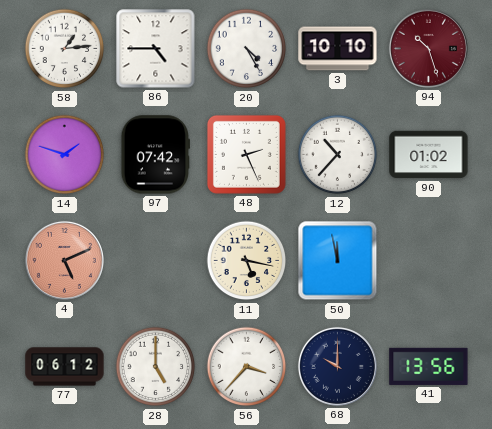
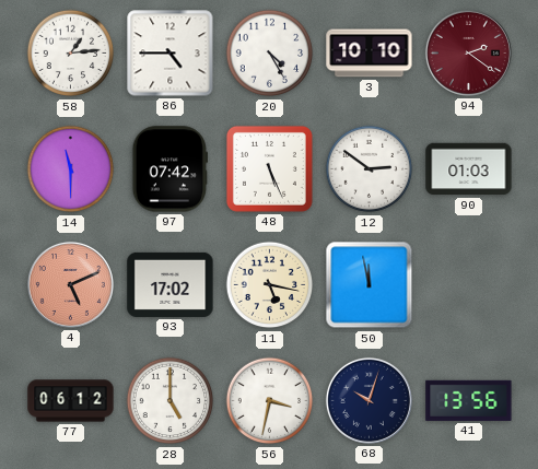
94: 10:27 -> 2:21
14: 1:48 -> 11:30
48: 2:26 -> 5:26
12: 10:37 -> 2:51
90: 01:02 -> 01:03
93: none -> 17:02
56: 3:37 -> 3:32
68: 10:00 -> 10:03
